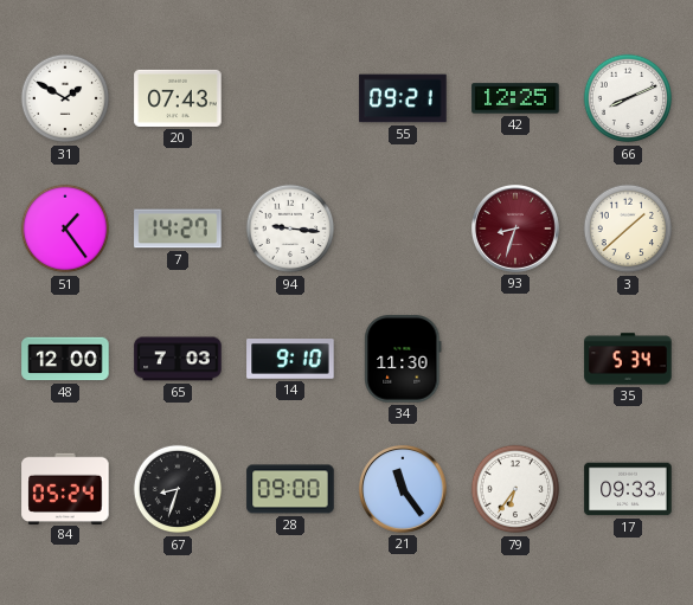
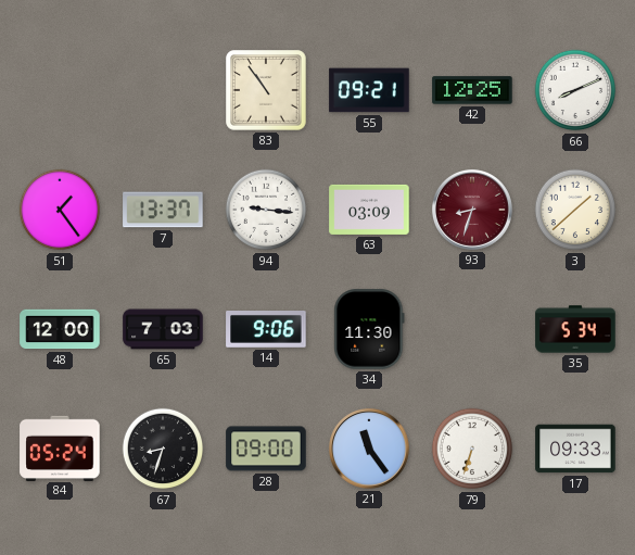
31: 1:50 -> none
20: 07:43 -> none
83: none -> 10:54
7: 14:27 -> 13:37
63: none -> 03:09
14: 9:10 -> 9:06
79: 6:36 -> 6:33
